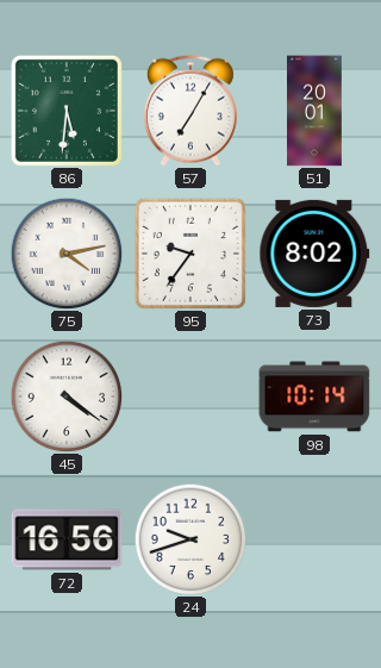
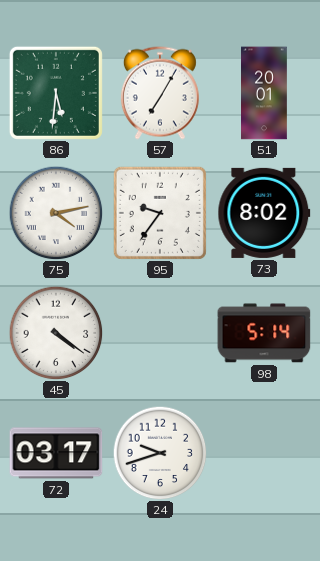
98: 10:14 -> 5:14
72: 16:56 -> 03:17
